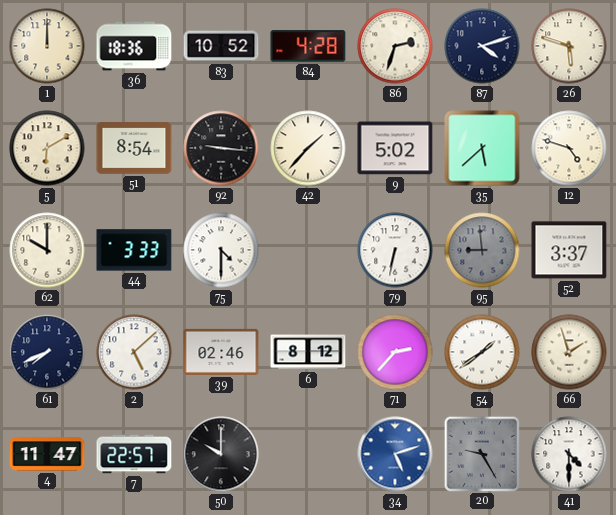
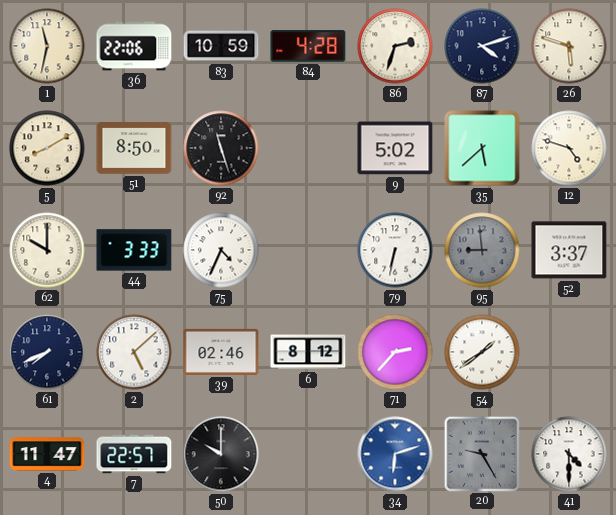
1: 12:00 -> 11:32
36: 18:36 -> 22:06
83: 10:52 -> 10:59
5: 6:10 -> 8:10
51: 8:54 -> 8:50
92: 9:16 -> 11:27
42: 1:37 -> none
75: 4:30 -> 4:34
66: 1:57 -> none
34: 5:12 -> 6:12
